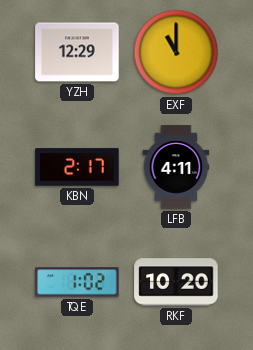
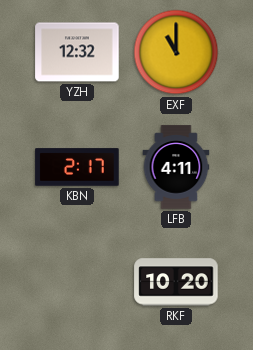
YZH: 12:29 -> 12:32
TQE: 1:02 -> none
